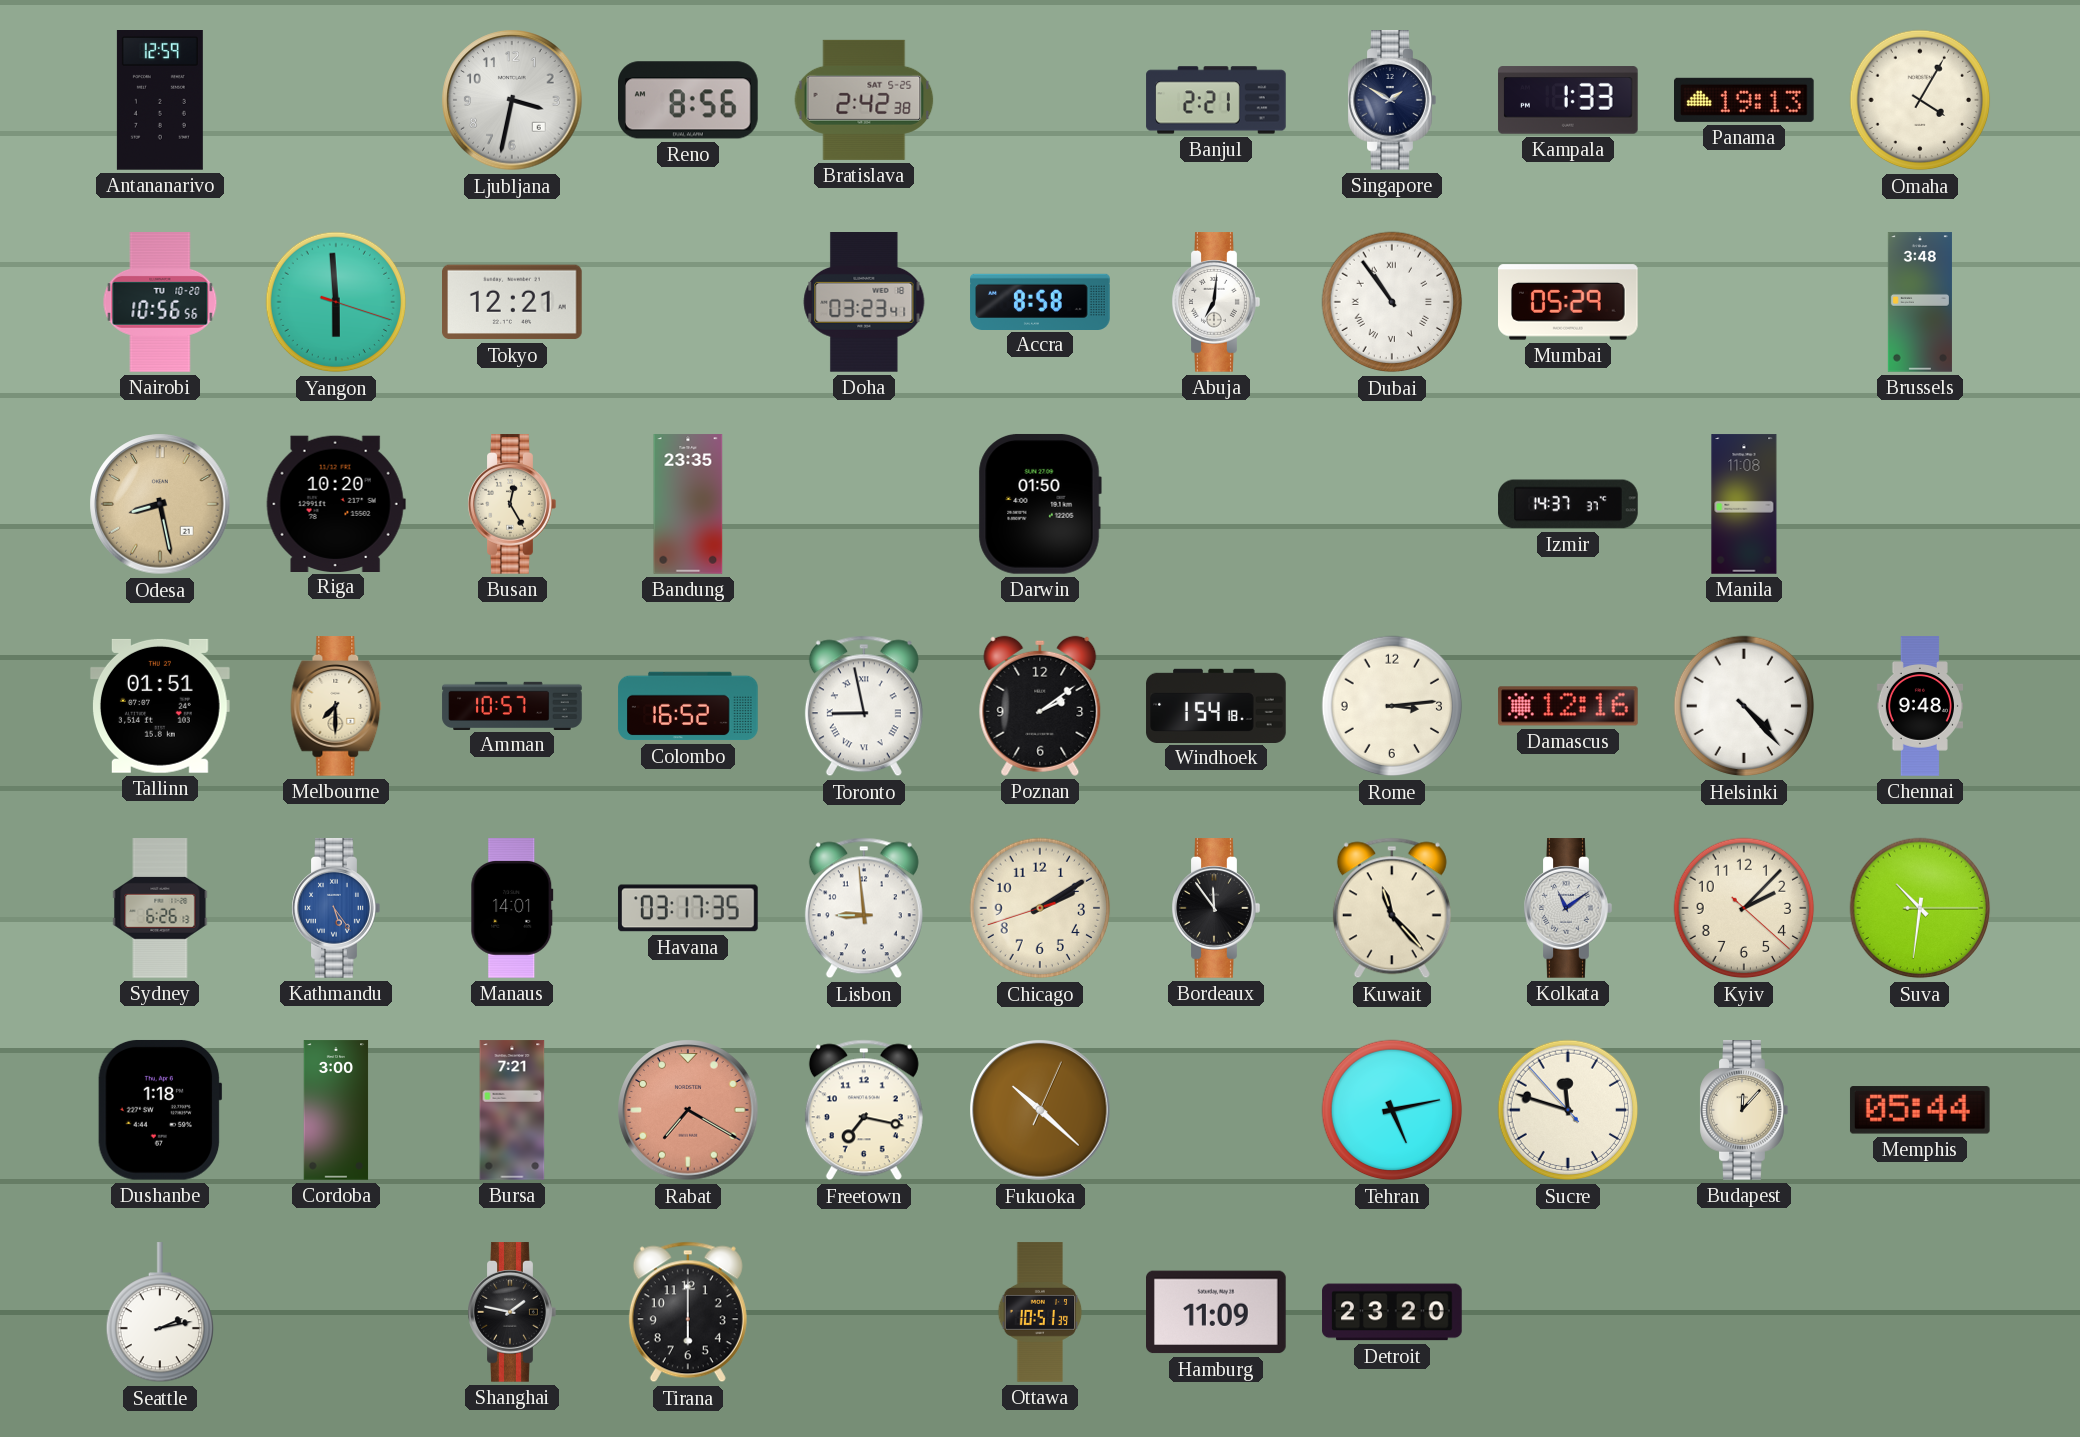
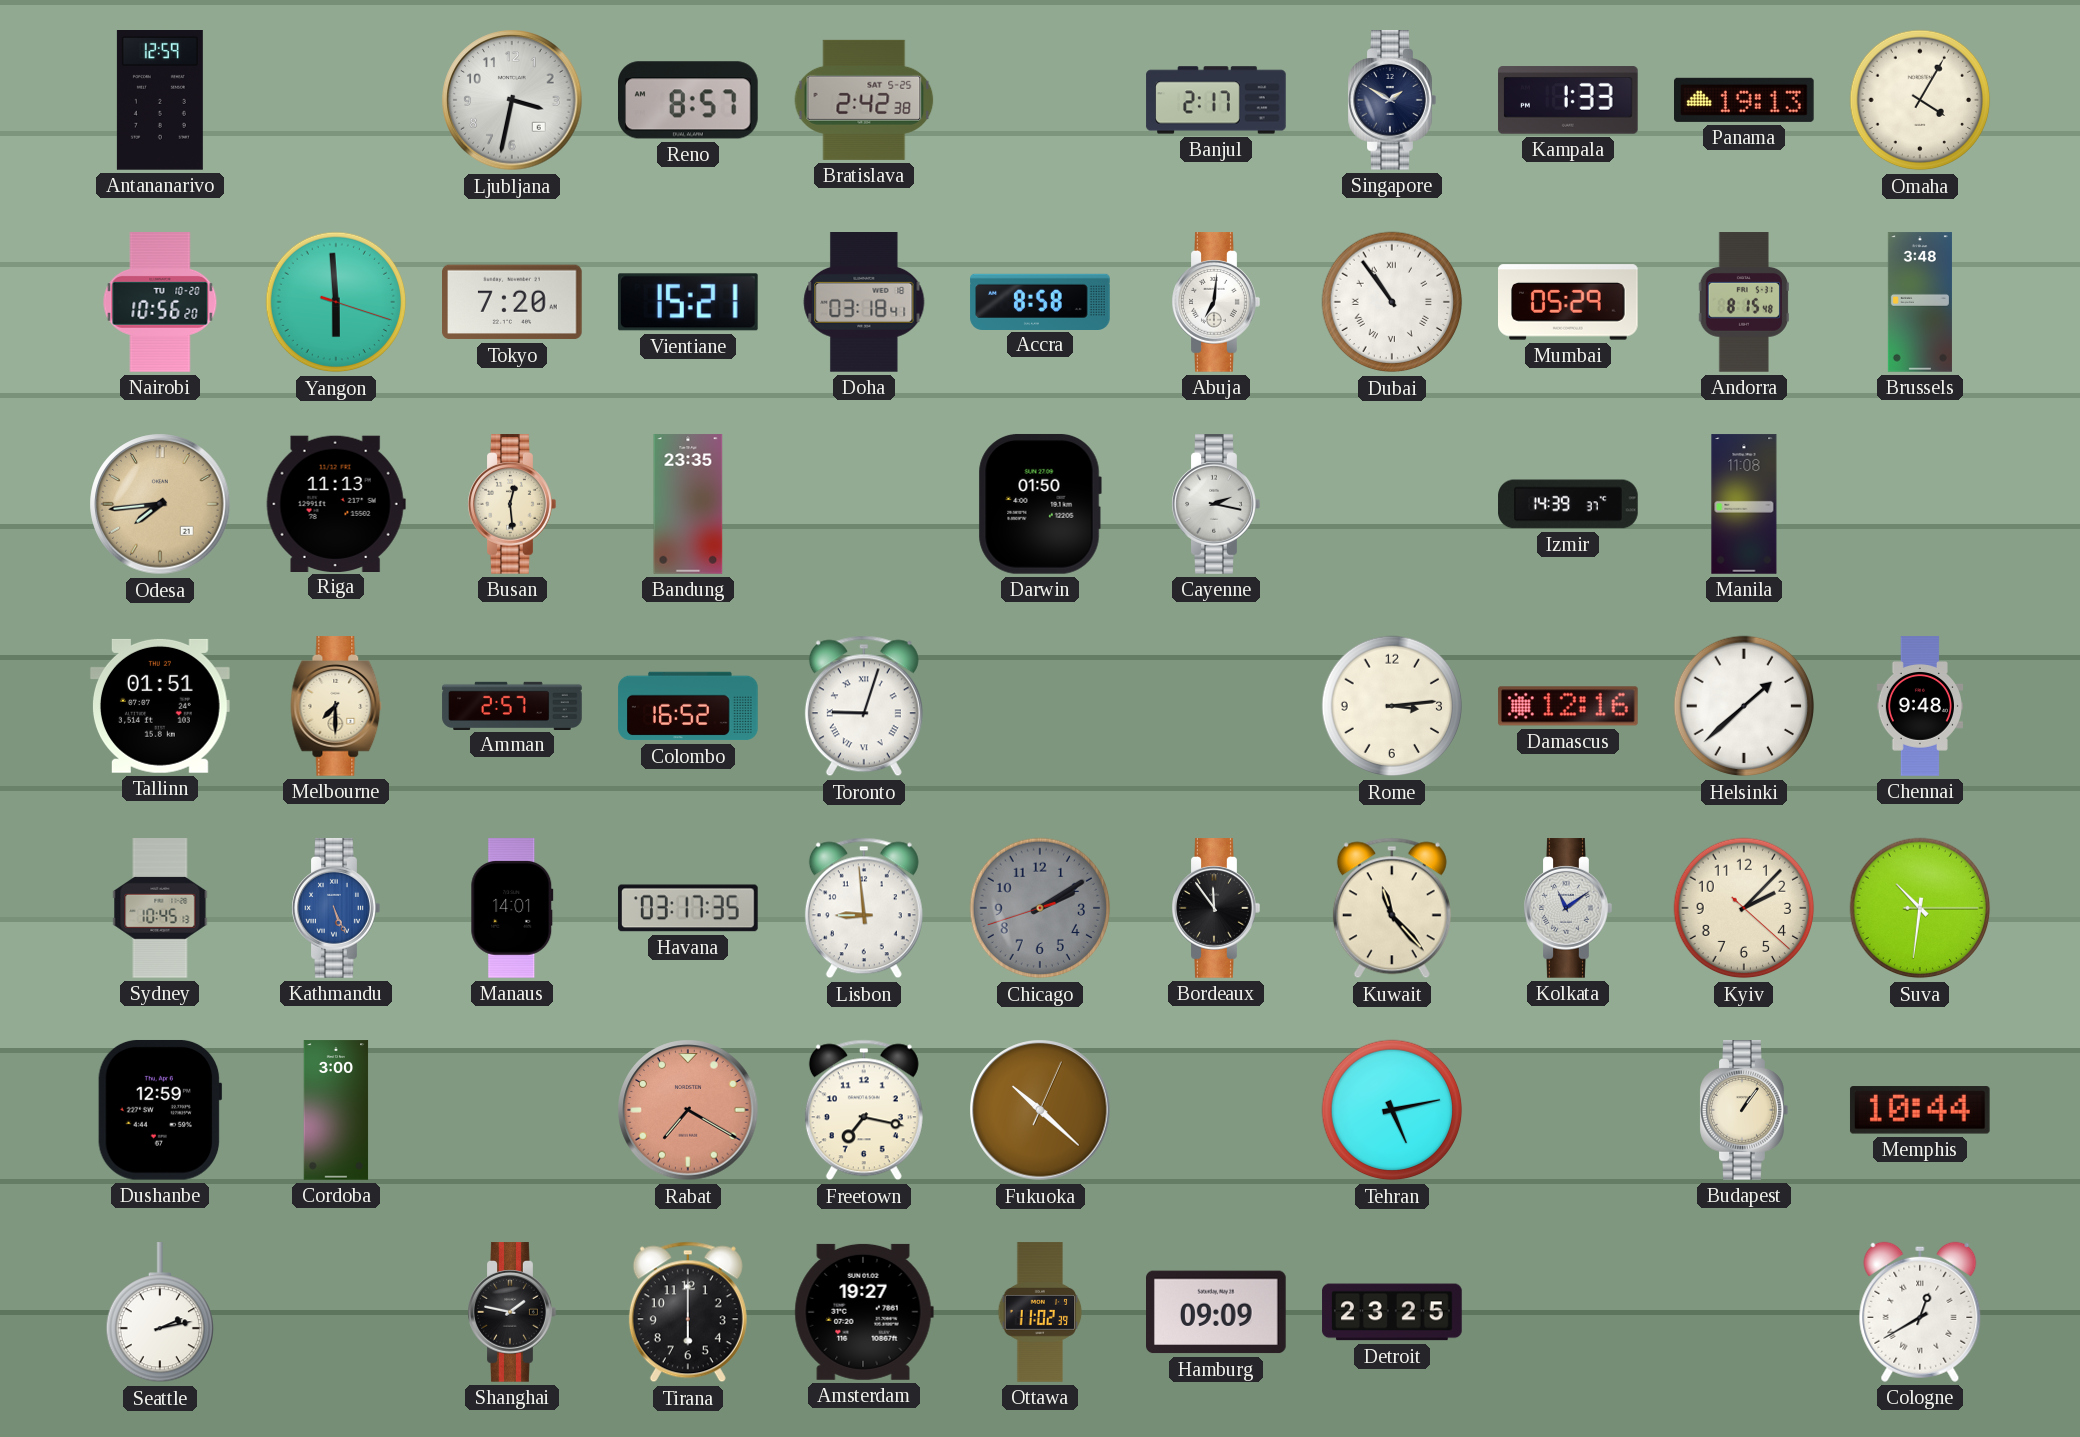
Reno: 8:56 -> 8:57
Banjul: 2:21 -> 2:17
Nairobi: 10:56:56 -> 10:56:20
Tokyo: 12:21 -> 7:20
Vientiane: none -> 15:21
Doha: 03:23 -> 03:18
Andorra: none -> 8:15
Odesa: 8:28 -> 7:44
Riga: 10:20 -> 11:13
Busan: 12:25 -> 12:29
Cayenne: none -> 2:17
Izmir: 14:37 -> 14:39
Amman: 10:57 -> 2:57
Toronto: 8:58 -> 9:03
Poznan: 2:09 -> none
Windhoek: 1:54 -> none
Helsinki: 4:23 -> 1:38
Sydney: 6:26 -> 10:45
Kathmandu: 5:24 -> 5:26
Chicago dial: cream -> grey
Dushanbe: 1:18 -> 12:59
Bursa: 7:21 -> none
Sucre: 11:47 -> none
Budapest: 12:07 -> 1:06
Memphis: 05:44 -> 10:44
Amsterdam: none -> 19:27
Ottawa: 10:51 -> 11:02
Hamburg: 11:09 -> 09:09
Detroit: 23:20 -> 23:25
Cologne: none -> 12:40
